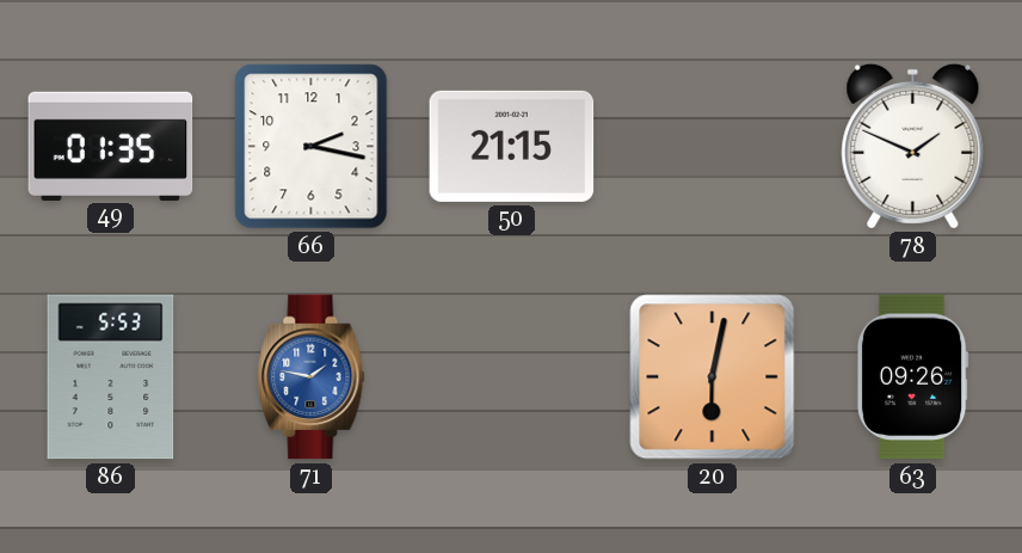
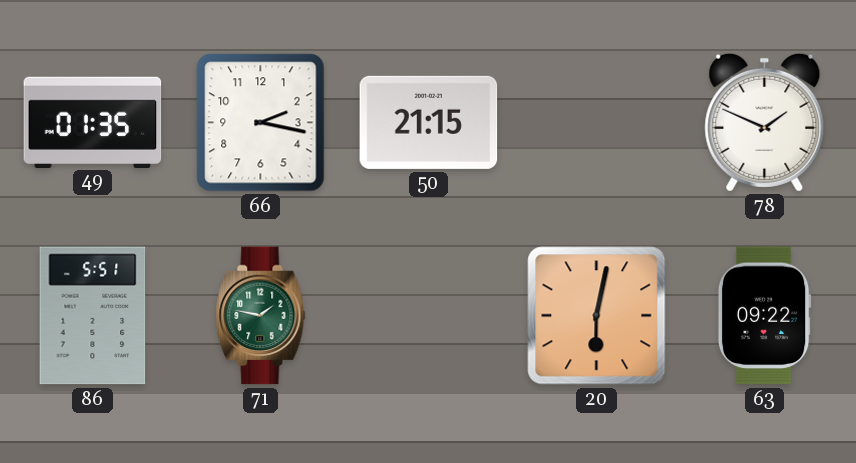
86: 5:53 -> 5:51
71 dial: blue -> green
63: 09:26 -> 09:22
